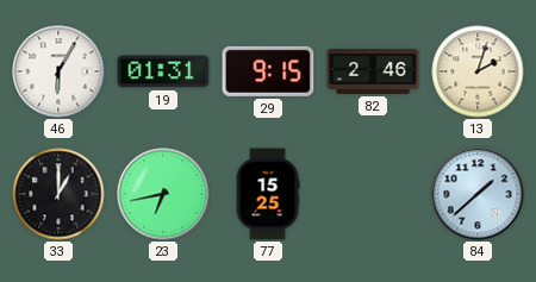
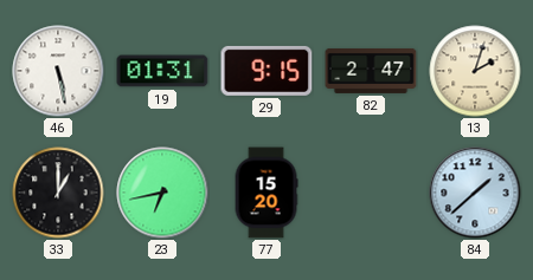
46: 6:05 -> 5:28
82: 2:46 -> 2:47
77: 15:25 -> 15:20
